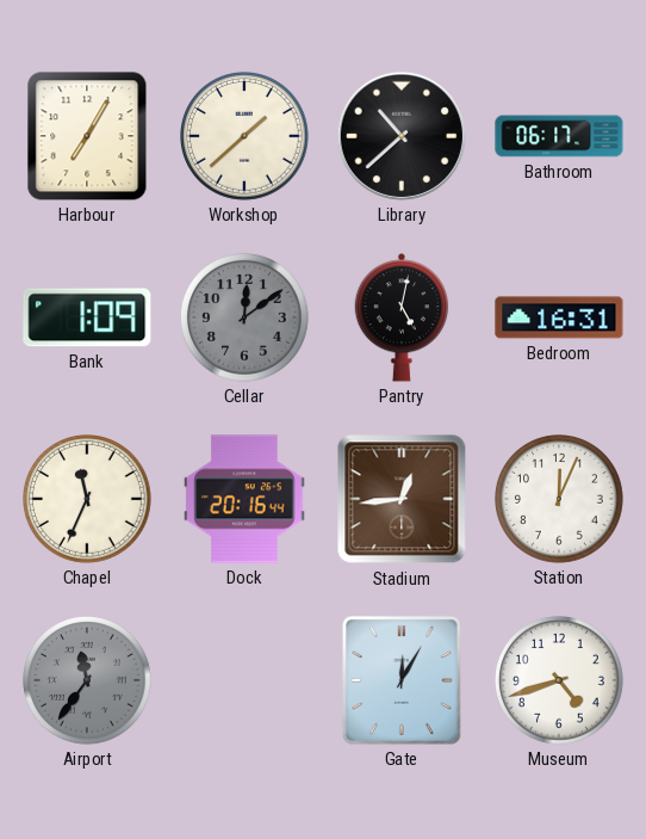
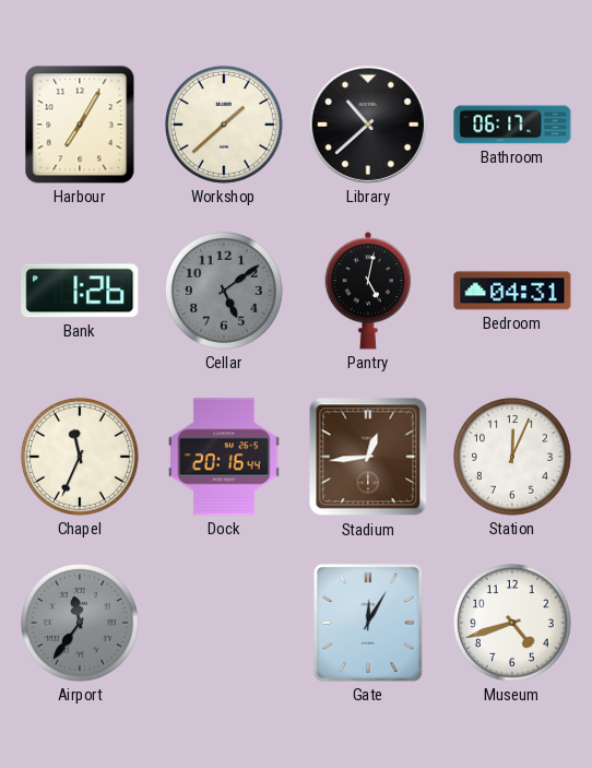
Bank: 1:09 -> 1:26
Cellar: 12:09 -> 5:09
Bedroom: 16:31 -> 04:31
